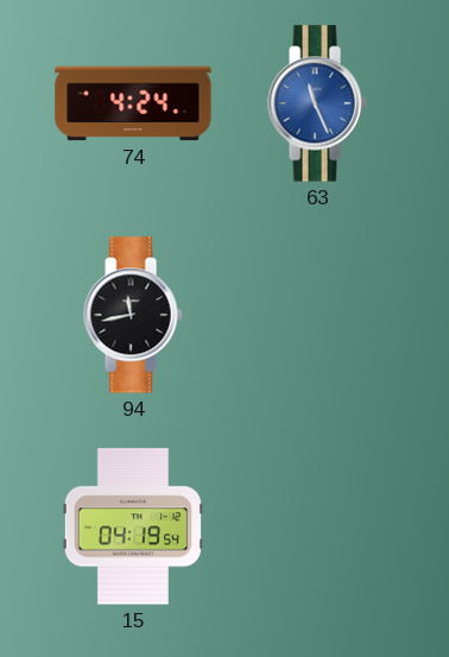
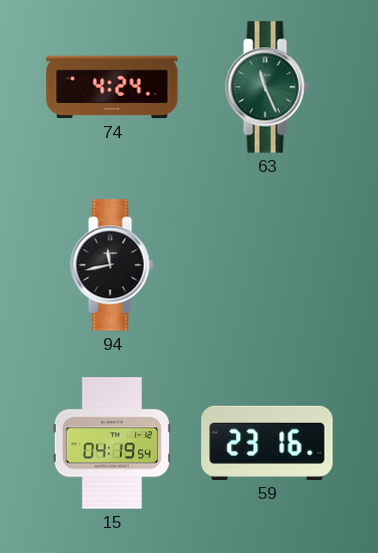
63 dial: blue -> green
59: none -> 23:16
